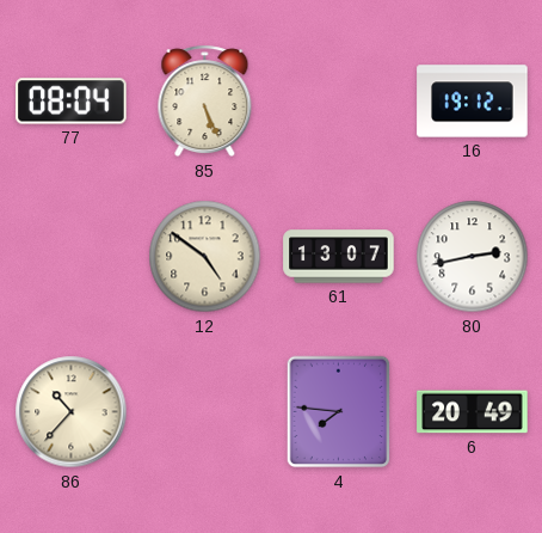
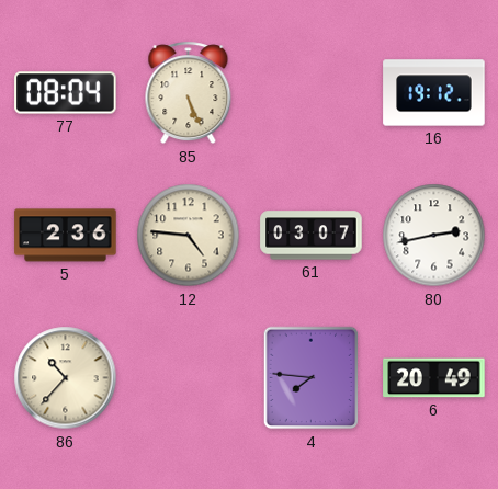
5: none -> 2:36
12: 4:51 -> 4:46
61: 13:07 -> 03:07
